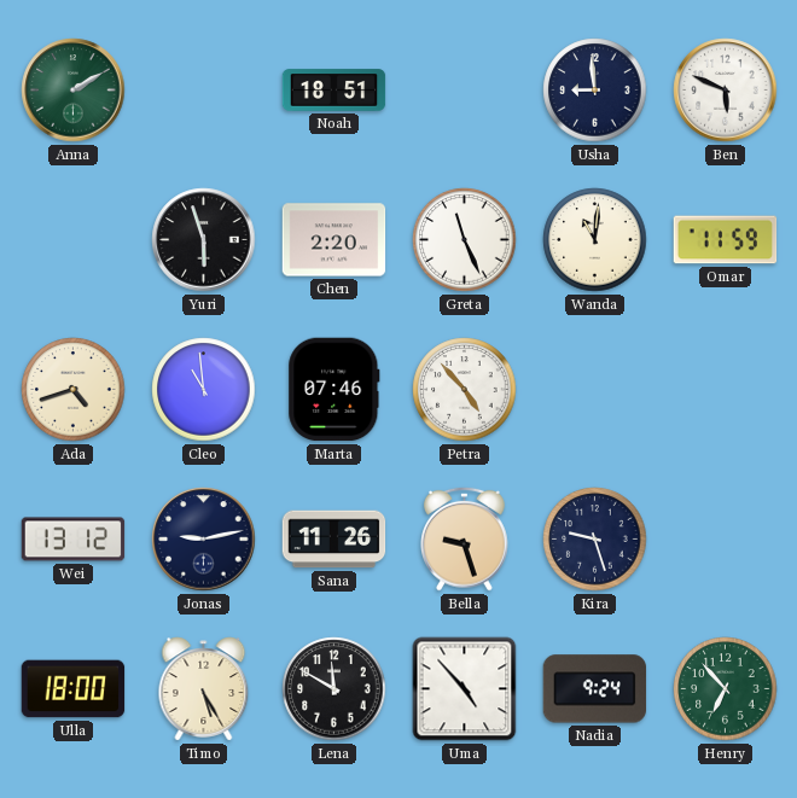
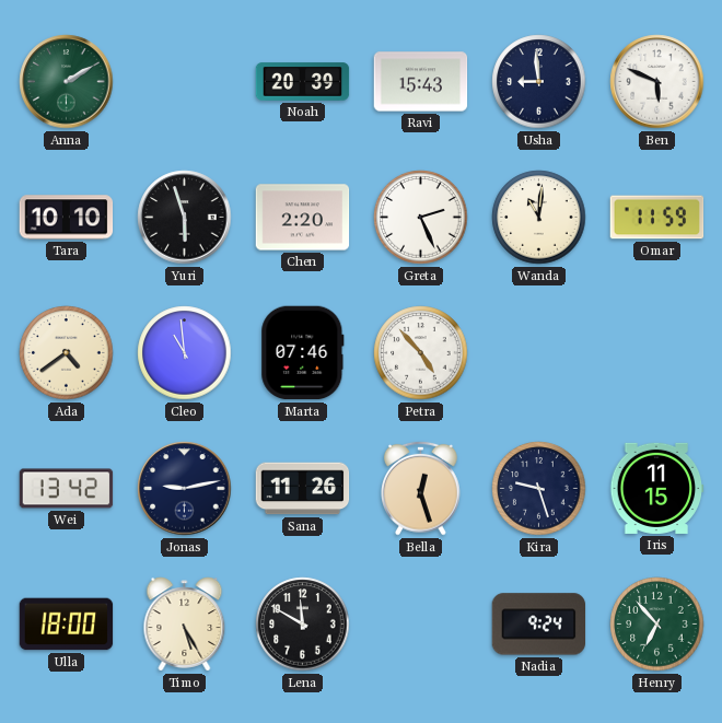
Noah: 18:51 -> 20:39
Ravi: none -> 15:43
Tara: none -> 10:10
Greta: 11:26 -> 2:26
Ada: 4:42 -> 4:39
Wei: 13:12 -> 13:42
Bella: 9:27 -> 12:27
Iris: none -> 11:15
Uma: 4:53 -> none
